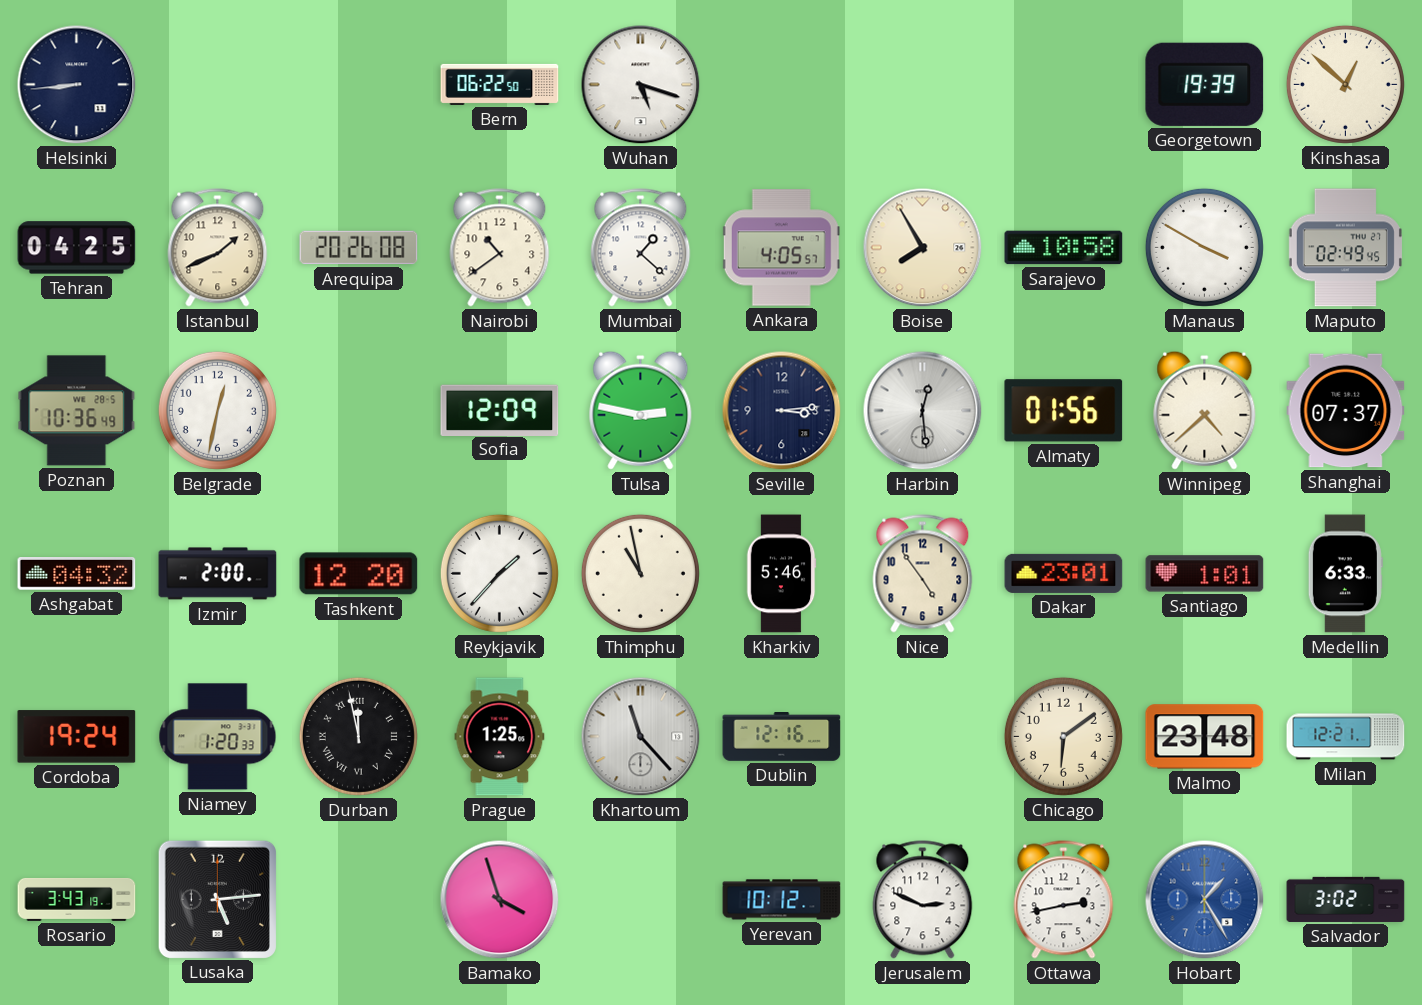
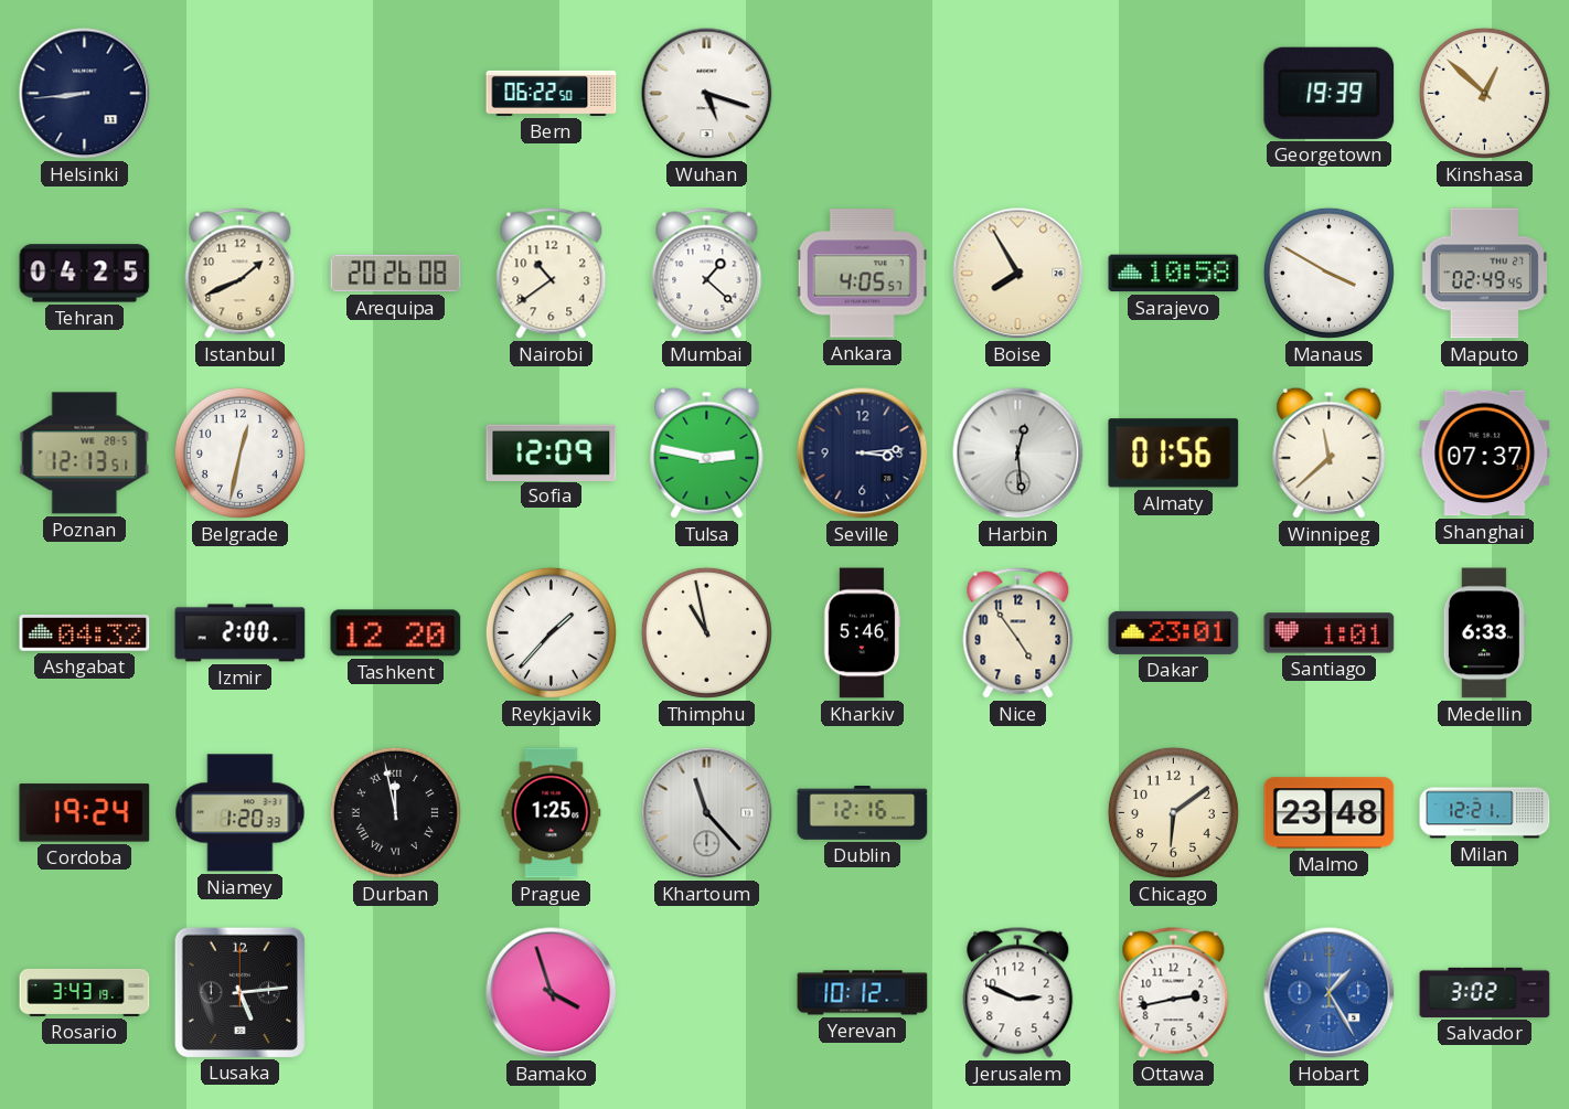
Poznan: 10:36 -> 12:13
Winnipeg: 4:38 -> 11:38
